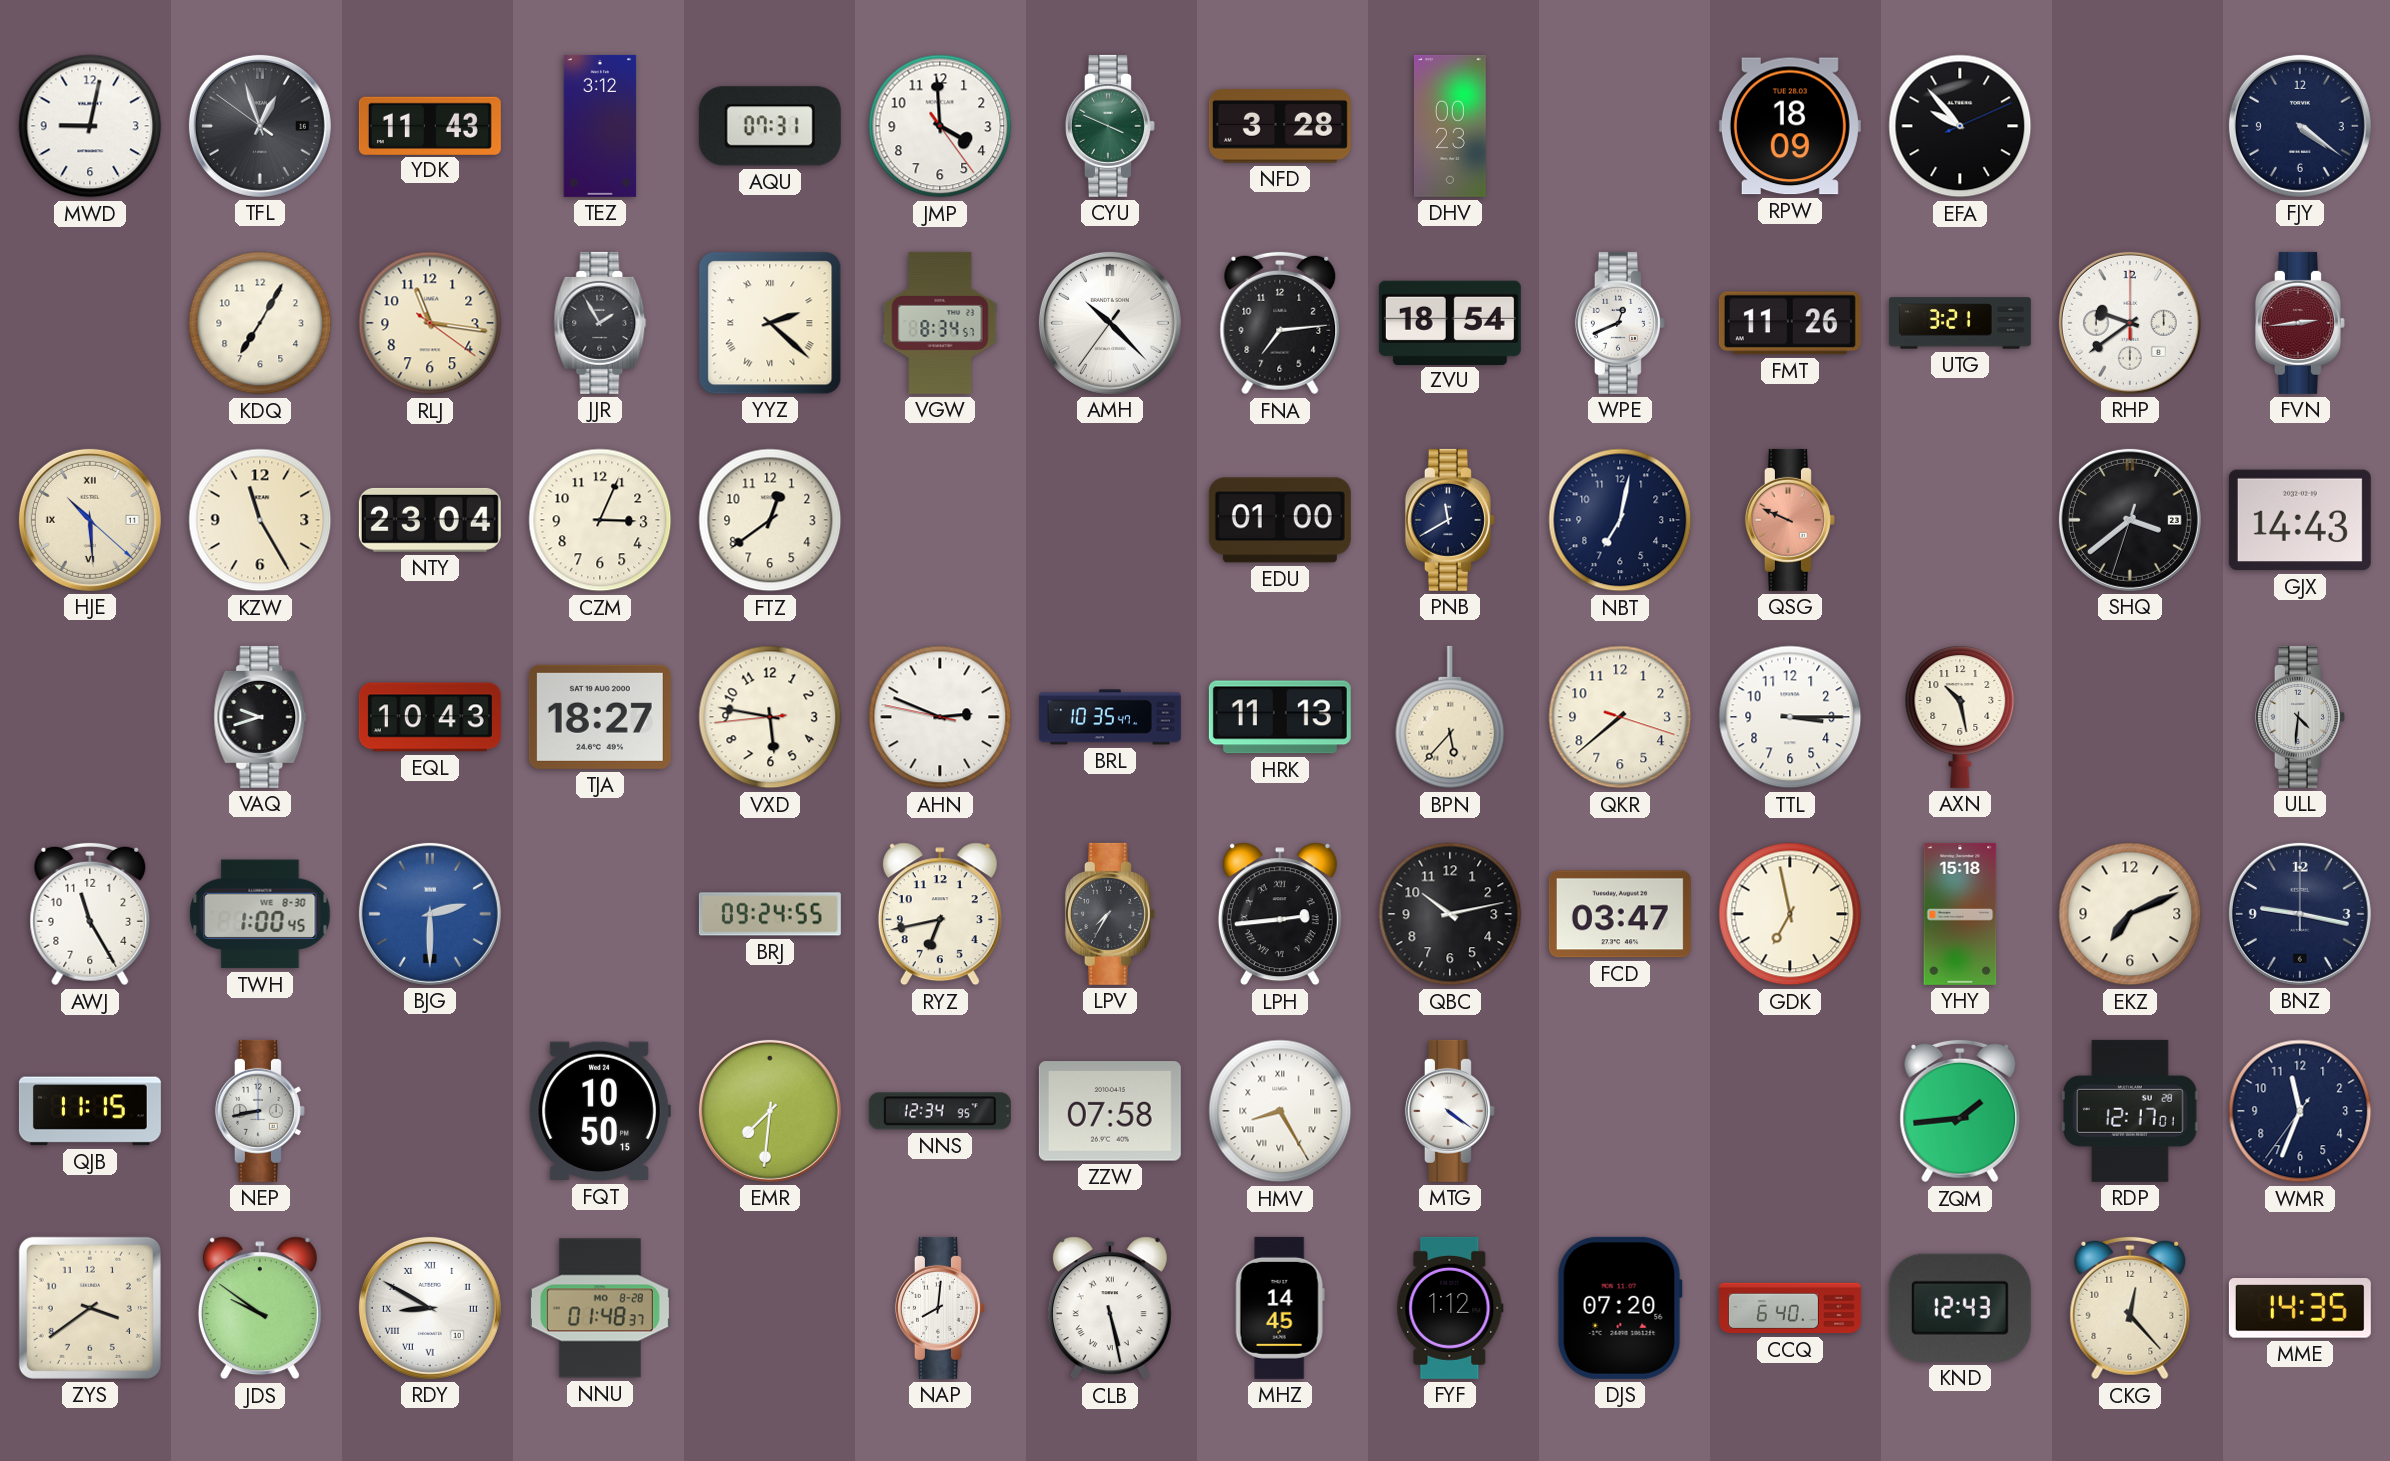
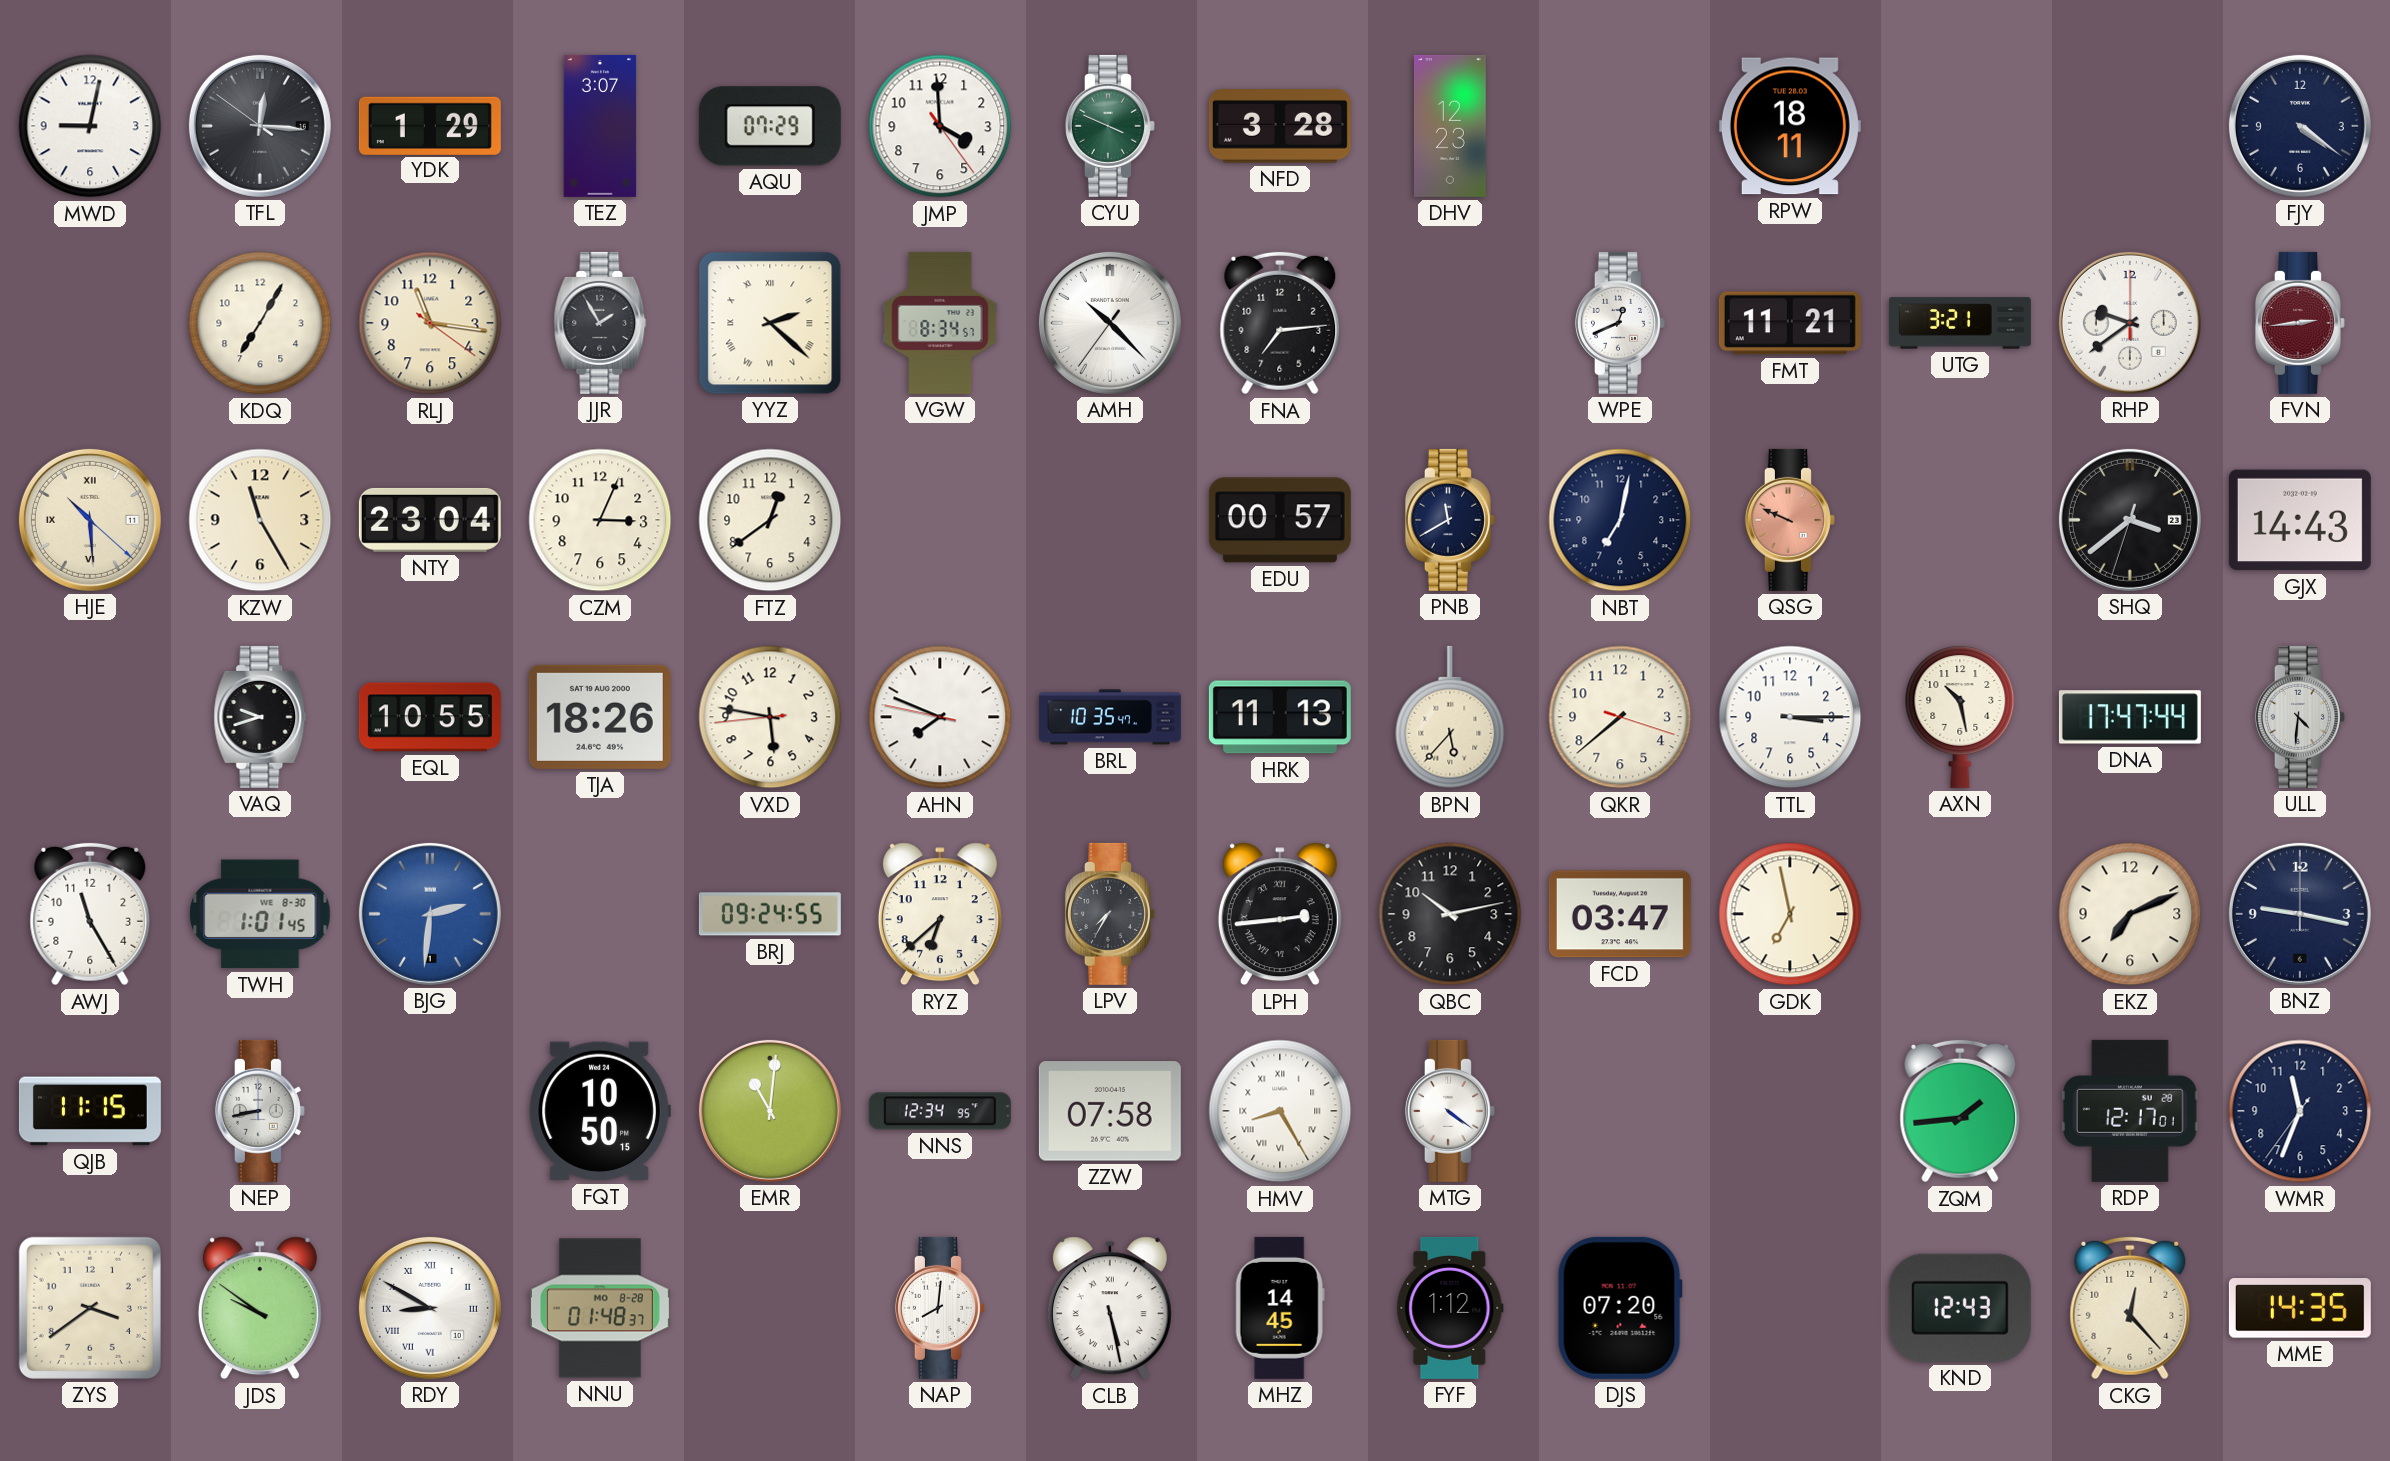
TFL: 12:56 -> 12:15
YDK: 11:43 -> 1:29
TEZ: 3:12 -> 3:07
AQU: 07:31 -> 07:29
DHV: 00:23 -> 12:23
RPW: 18:09 -> 18:11
EFA: 9:53 -> none
ZVU: 18:54 -> none
FMT: 11:26 -> 11:21
EDU: 01:00 -> 00:57
EQL: 10:43 -> 10:55
TJA: 18:27 -> 18:26
AHN: 2:48 -> 7:48
DNA: none -> 17:47
TWH: 1:00 -> 1:01
BJG: 2:30 -> 2:31
RYZ: 6:43 -> 6:38
YHY: 15:18 -> none
EMR: 7:31 -> 11:01
CCQ: 6:40 -> none
